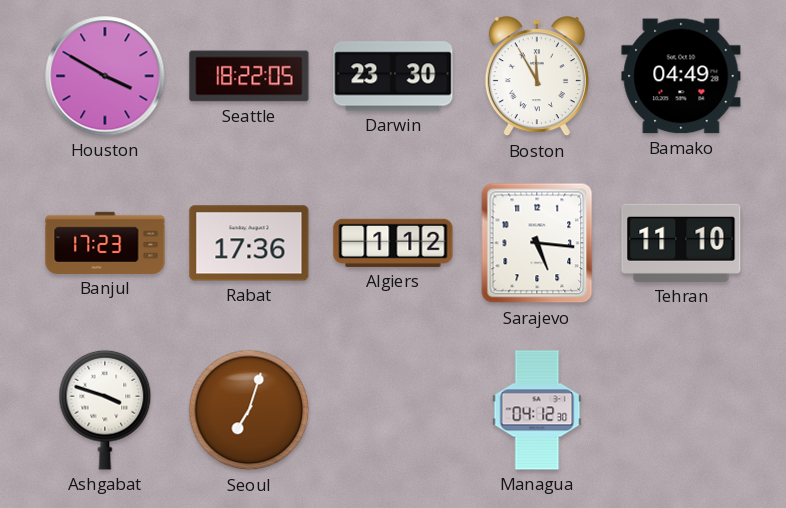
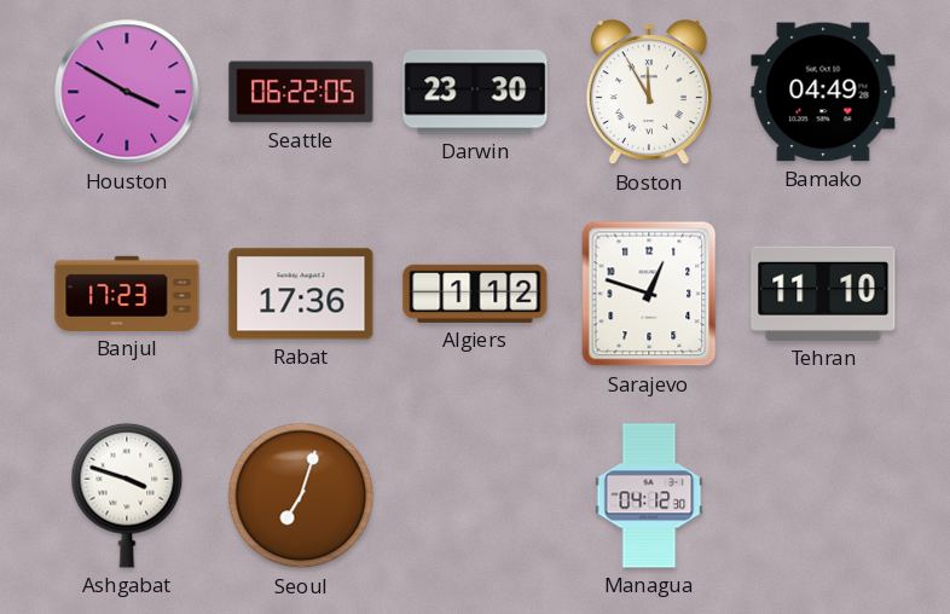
Seattle: 18:22 -> 06:22
Sarajevo: 5:16 -> 12:48
